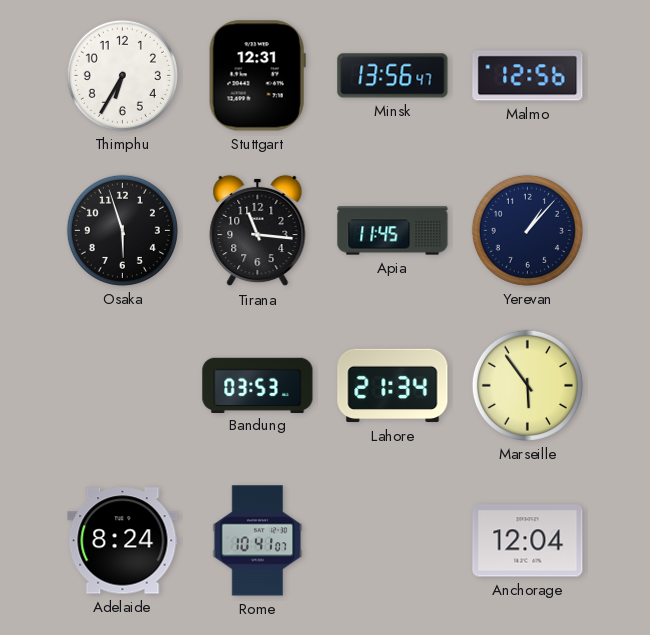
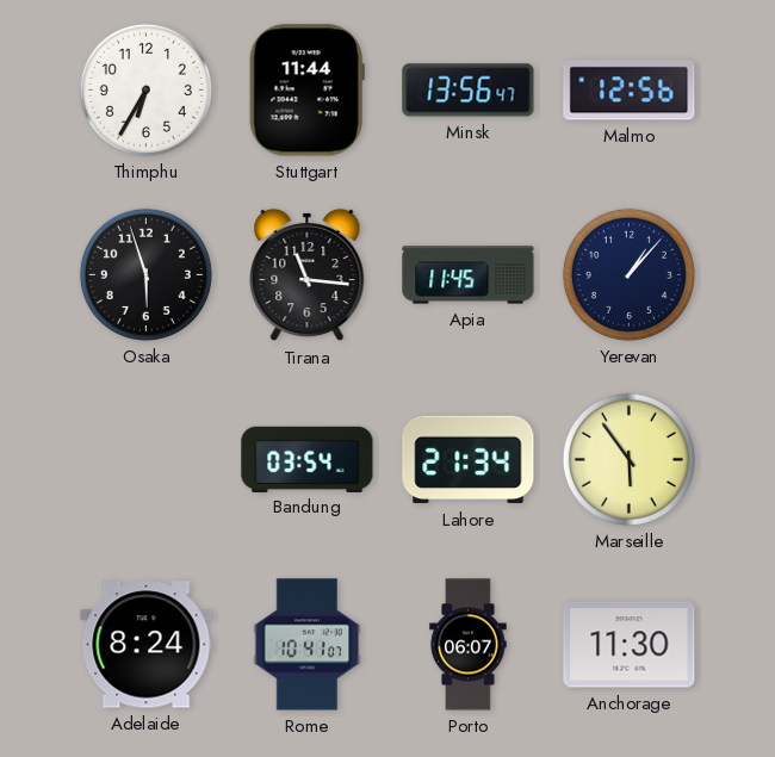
Stuttgart: 12:31 -> 11:44
Bandung: 03:53 -> 03:54
Porto: none -> 06:07
Anchorage: 12:04 -> 11:30
